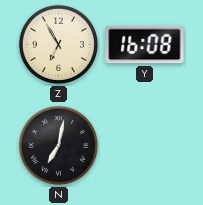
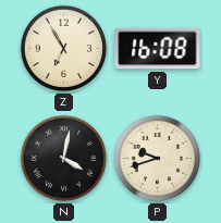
N: 7:02 -> 4:02
P: none -> 9:42
